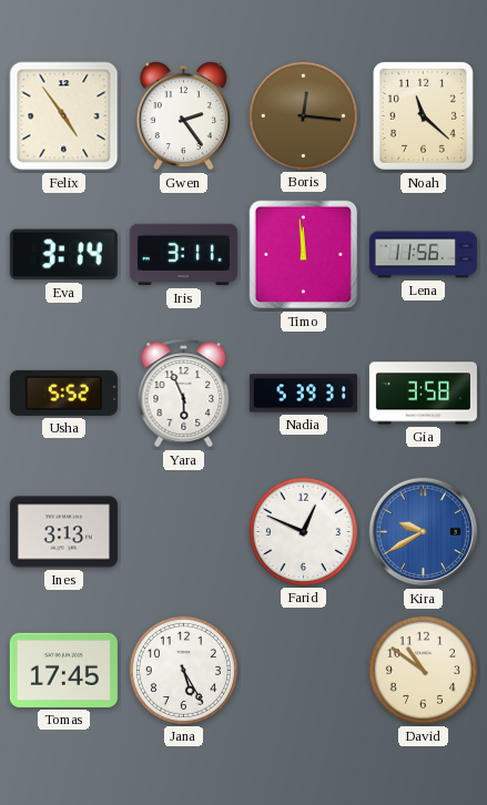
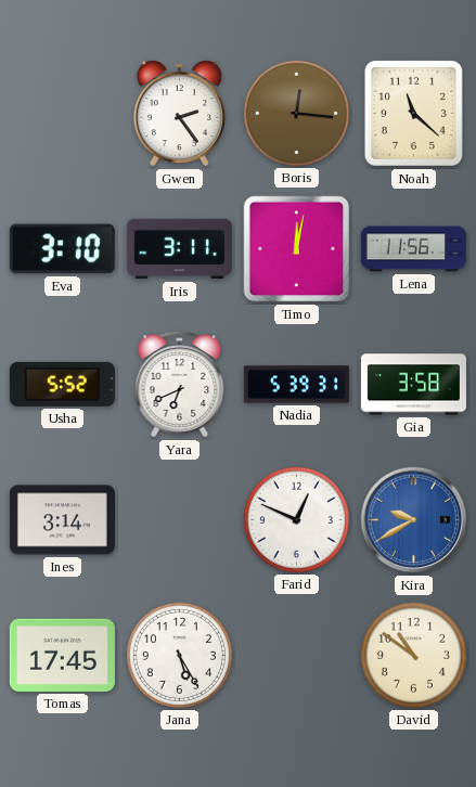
Felix: 4:54 -> none
Eva: 3:14 -> 3:10
Timo: 11:59 -> 12:02
Yara: 5:56 -> 6:41
Ines: 3:13 -> 3:14
